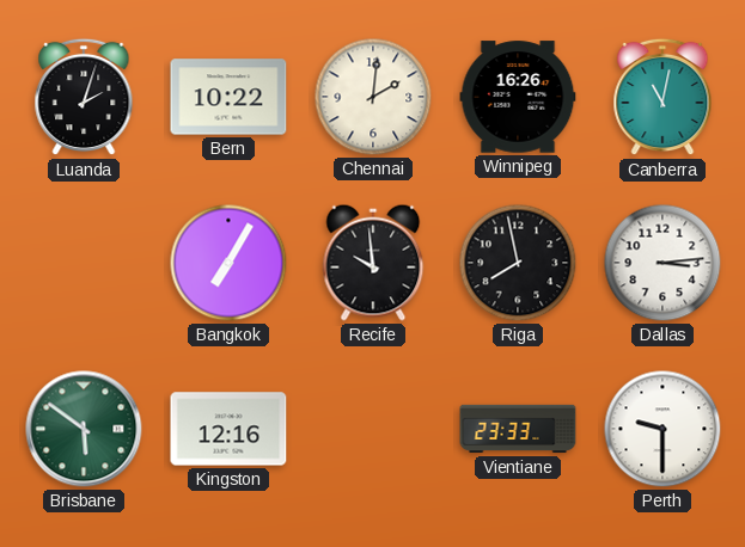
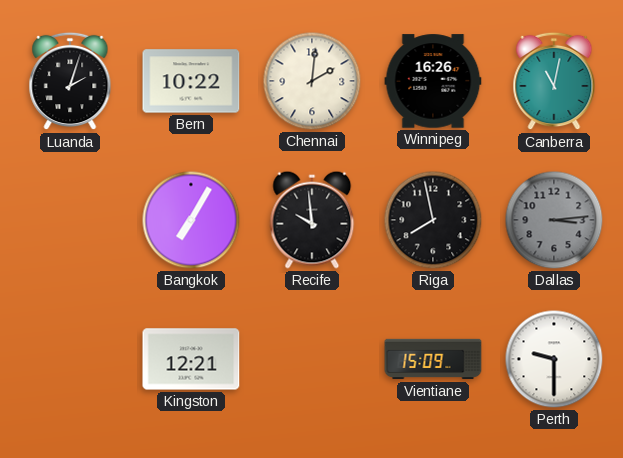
Dallas dial: white -> grey
Brisbane: 5:51 -> none
Kingston: 12:16 -> 12:21
Vientiane: 23:33 -> 15:09
